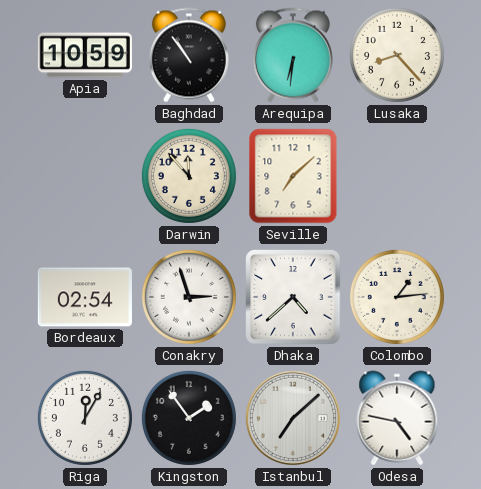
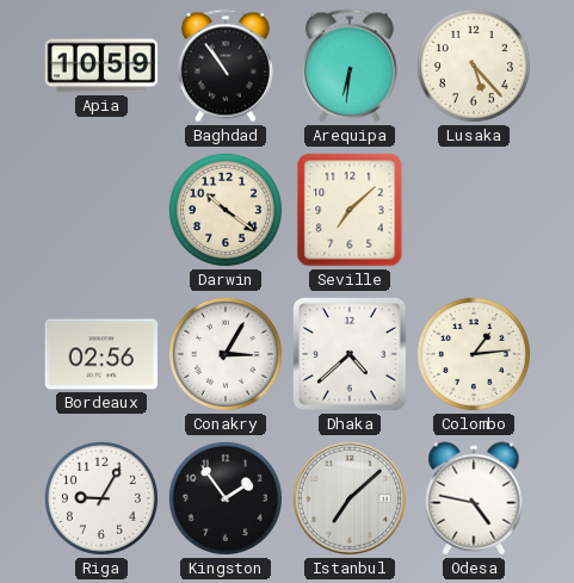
Lusaka: 8:23 -> 5:23
Darwin: 11:53 -> 10:21
Bordeaux: 02:54 -> 02:56
Conakry: 2:57 -> 3:05
Riga: 12:05 -> 9:05
